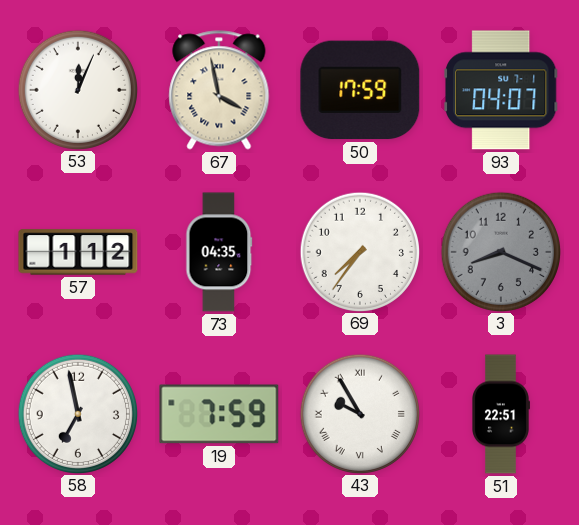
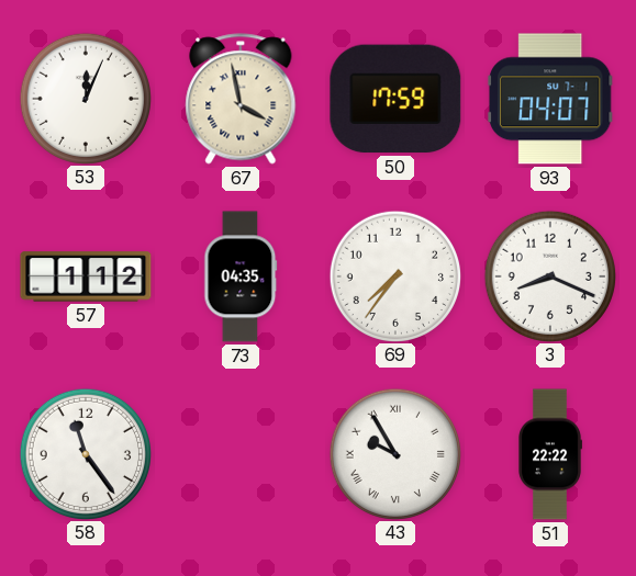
3 dial: grey -> white
58: 6:58 -> 11:24
19: 7:59 -> none
51: 22:51 -> 22:22
